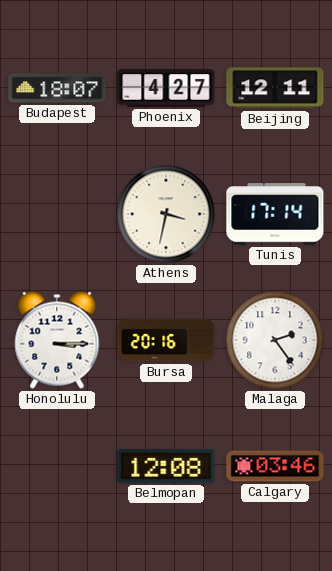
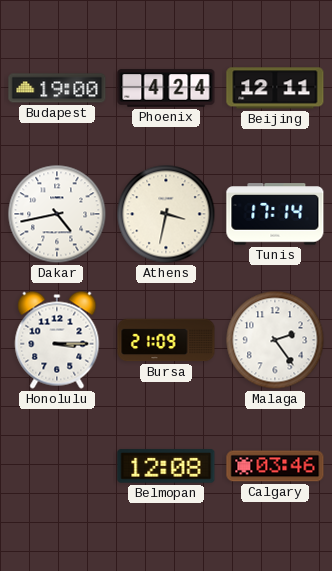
Budapest: 18:07 -> 19:00
Phoenix: 4:27 -> 4:24
Dakar: none -> 4:43
Bursa: 20:16 -> 21:09
